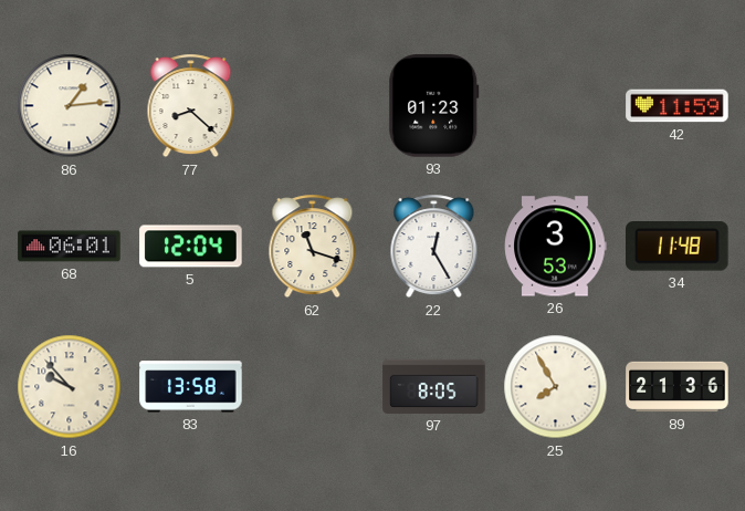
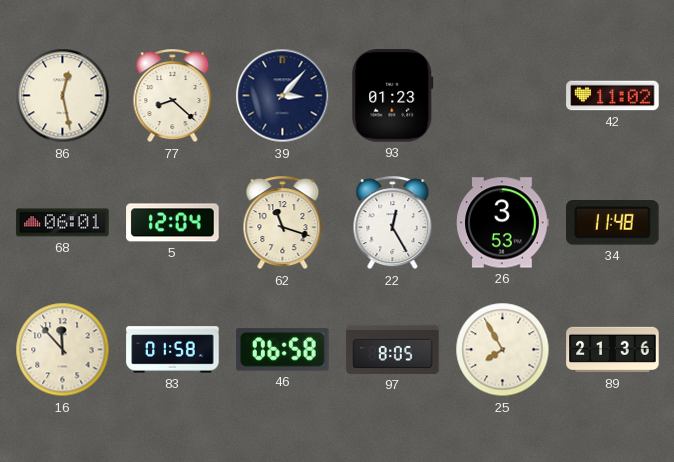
86: 1:14 -> 12:28
39: none -> 3:07
42: 11:59 -> 11:02
16: 9:53 -> 11:53
83: 13:58 -> 01:58
46: none -> 06:58
